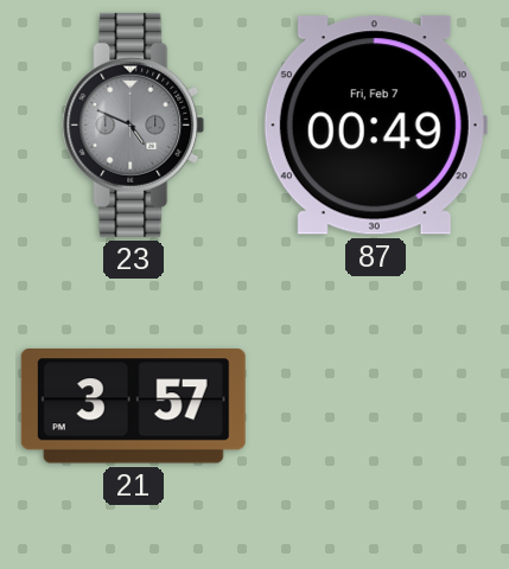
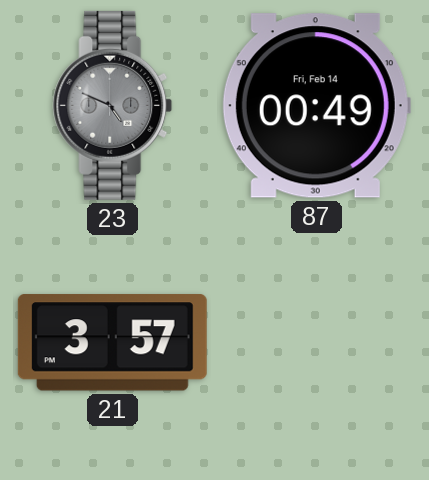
87 date: Fri, Feb 7 -> Fri, Feb 14
